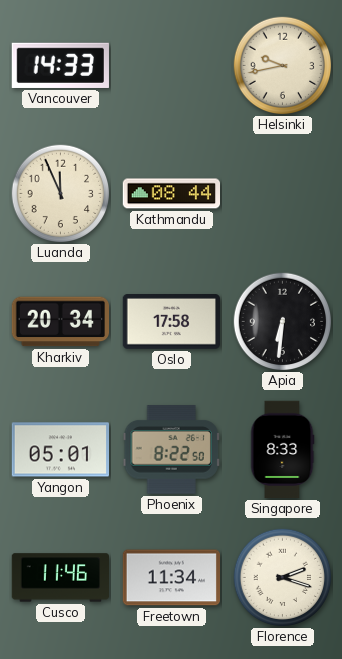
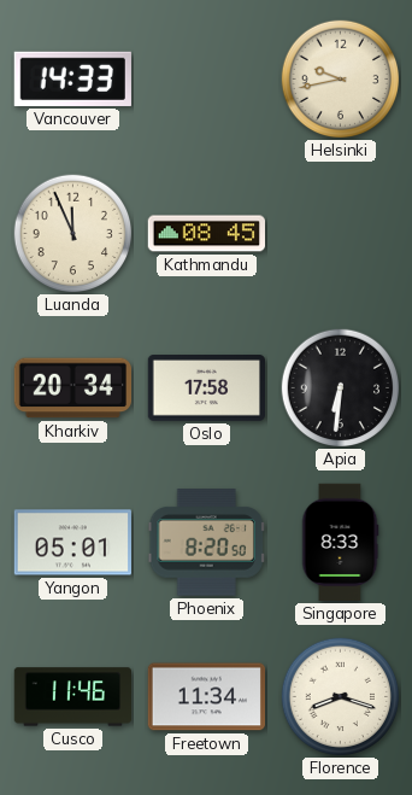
Kathmandu: 08:44 -> 08:45
Phoenix: 8:22 -> 8:20
Florence: 2:18 -> 8:18
